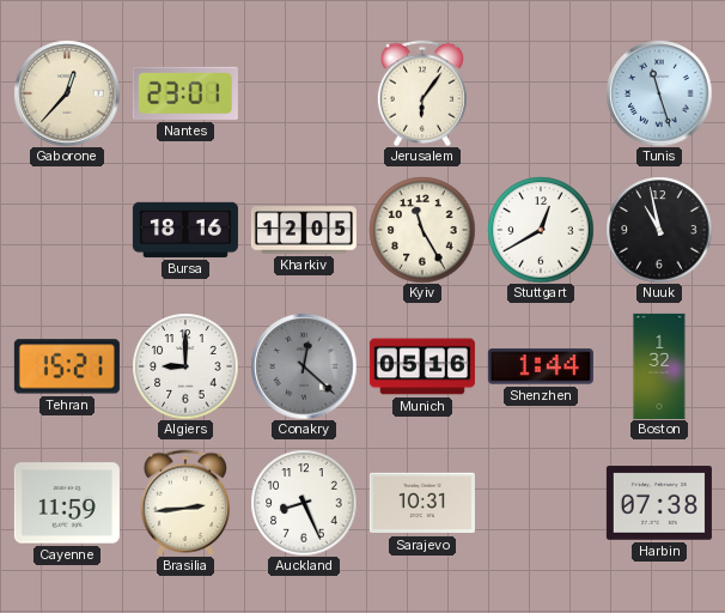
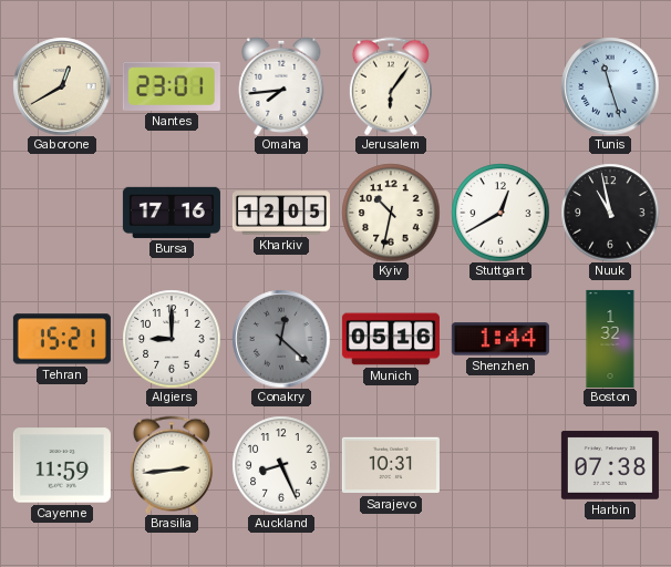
Gaborone: 12:37 -> 12:40
Omaha: none -> 7:44
Bursa: 18:16 -> 17:16
Kyiv: 11:25 -> 10:32
